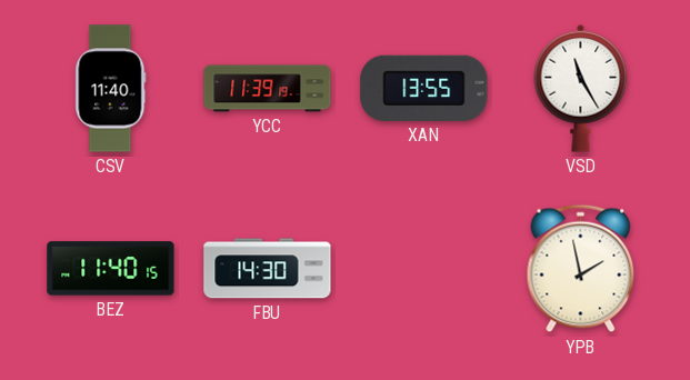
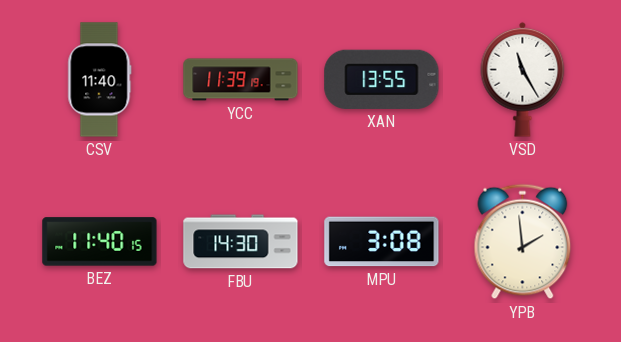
MPU: none -> 3:08
YPB: 1:58 -> 1:59
